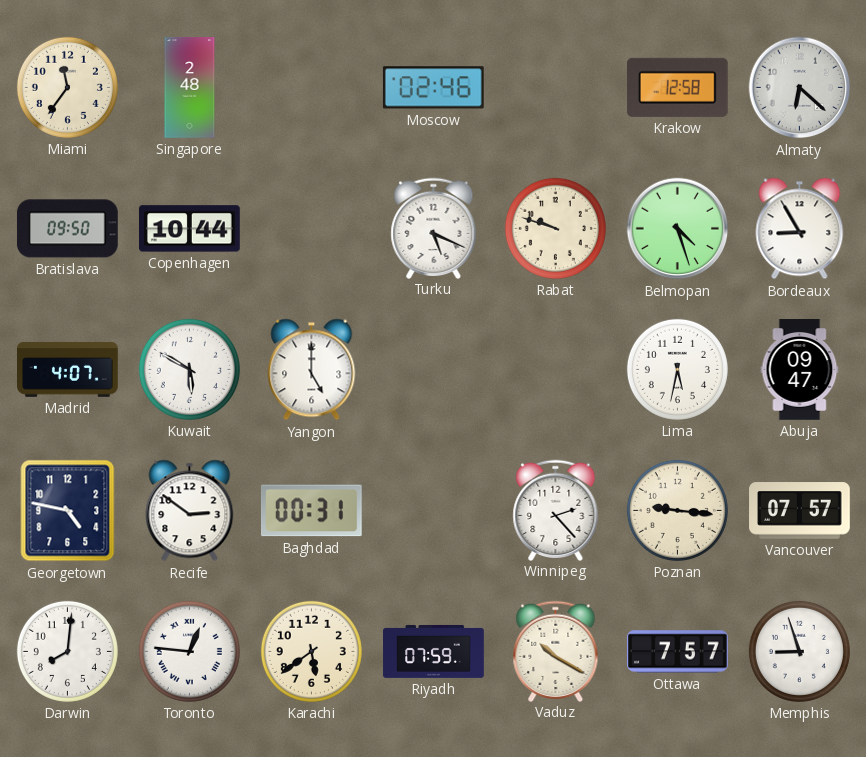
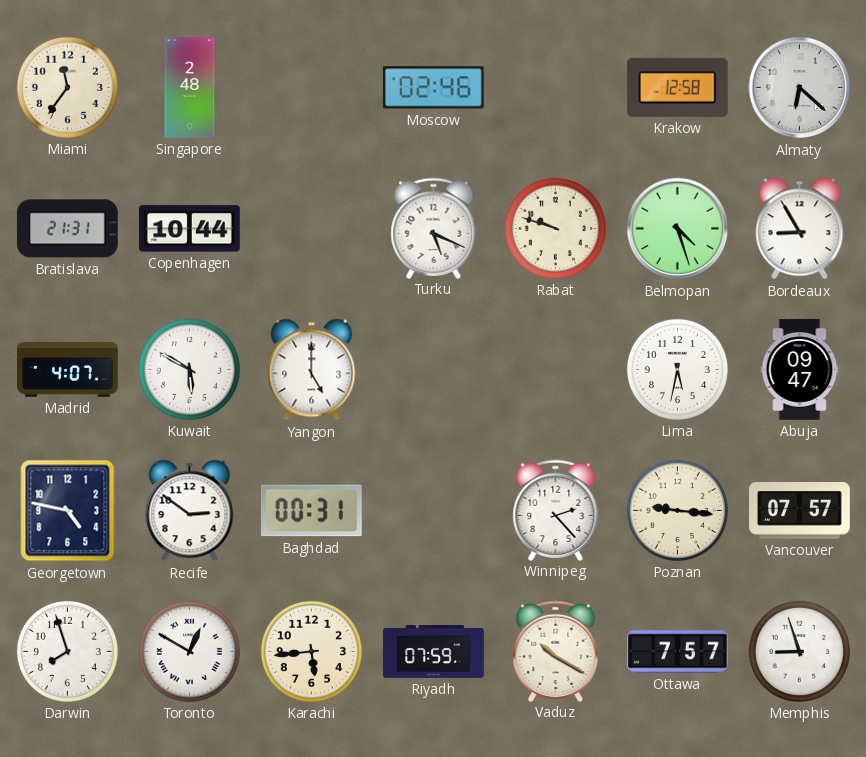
Bratislava: 09:50 -> 21:31
Darwin: 8:01 -> 7:57
Toronto: 12:46 -> 12:50
Karachi: 5:39 -> 5:44
